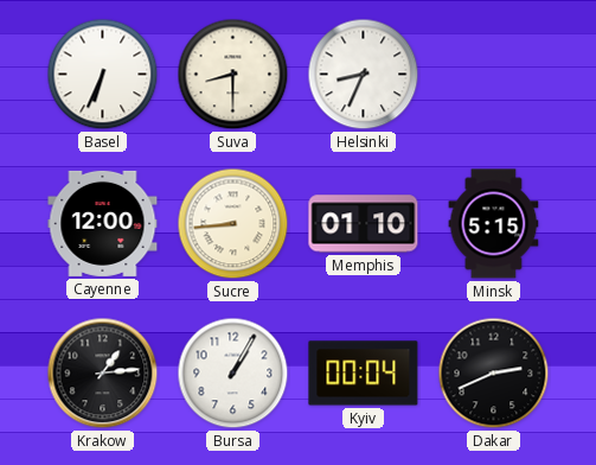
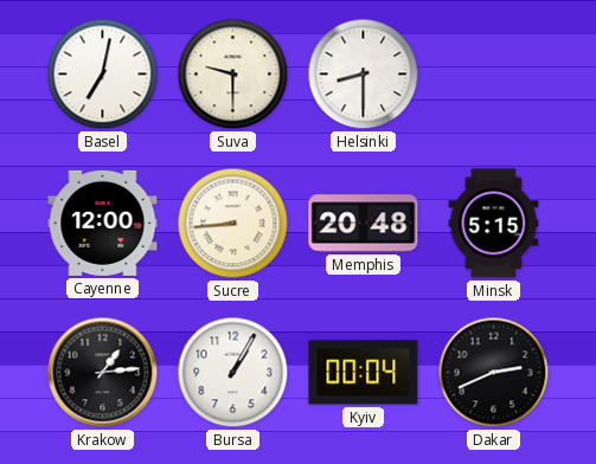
Basel: 6:34 -> 7:02
Suva: 8:30 -> 9:30
Helsinki: 8:34 -> 8:30
Memphis: 01:10 -> 20:48
